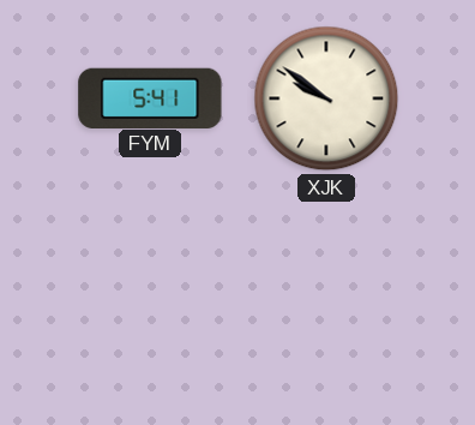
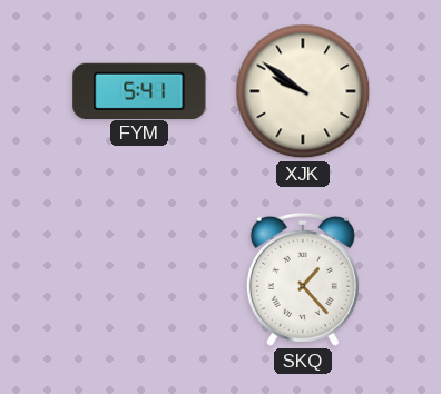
SKQ: none -> 1:23
